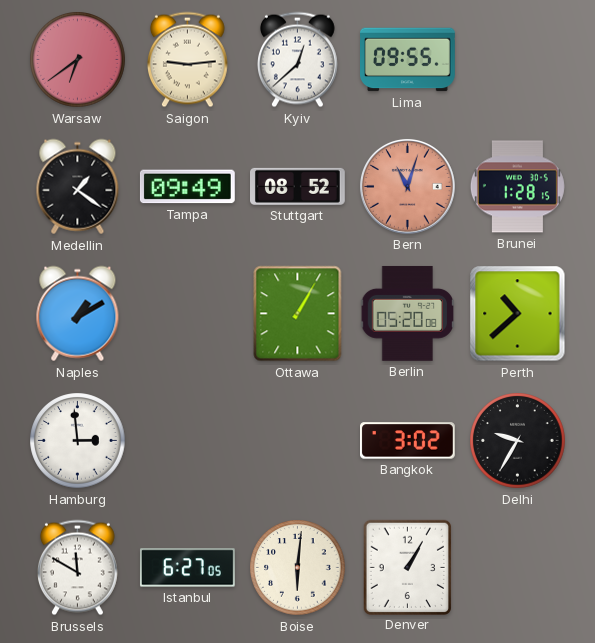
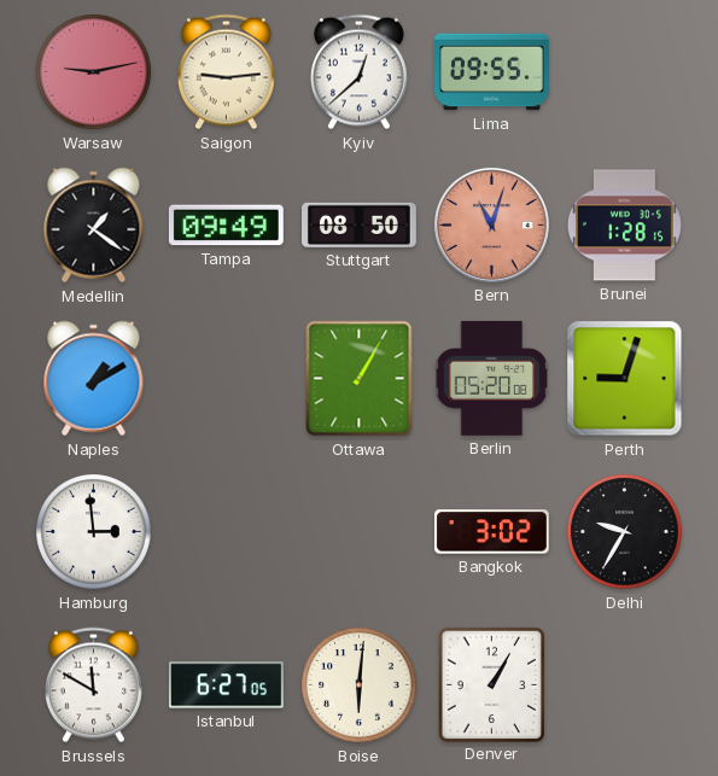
Warsaw: 6:39 -> 9:13
Stuttgart: 08:52 -> 08:50
Perth: 10:38 -> 9:03
